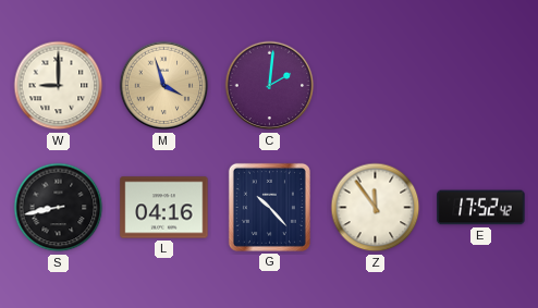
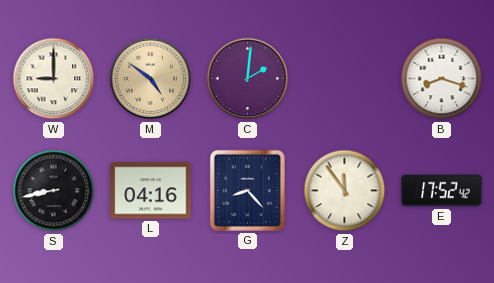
M: 3:57 -> 4:51
B: none -> 8:18
G: 10:23 -> 8:23
